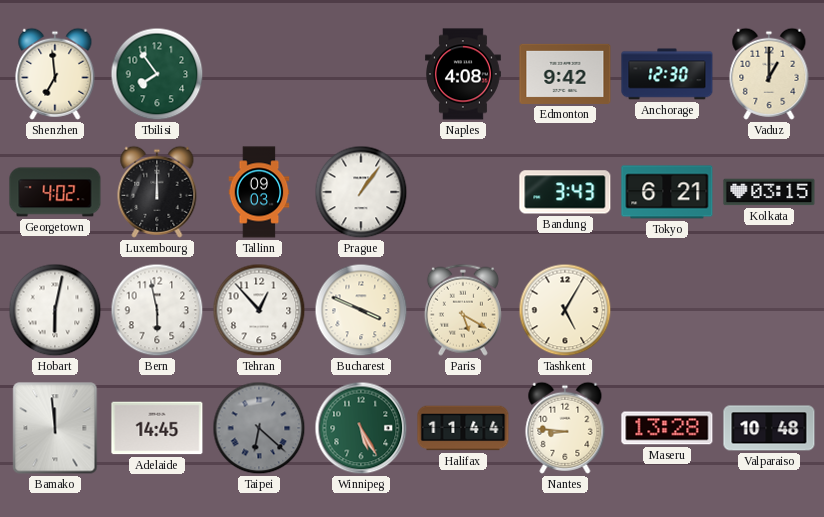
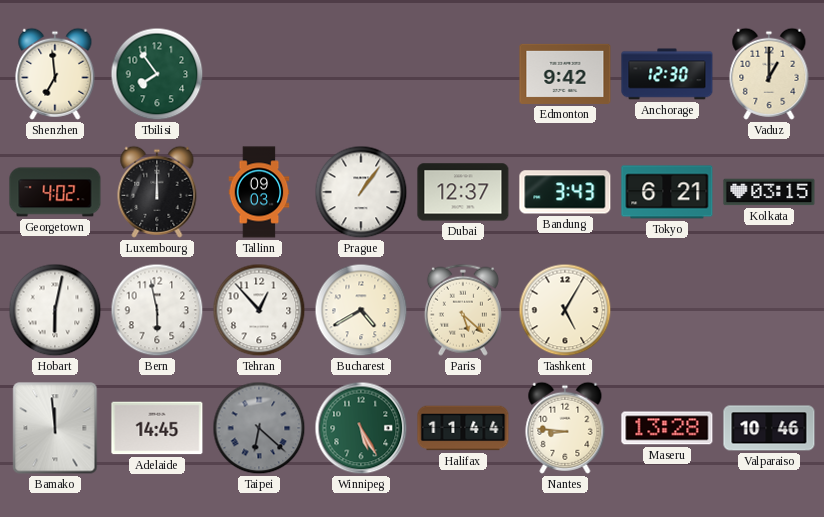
Naples: 4:08 -> none
Dubai: none -> 12:37
Bucharest: 3:49 -> 4:40
Paris: 5:20 -> 5:22
Valparaiso: 10:48 -> 10:46
